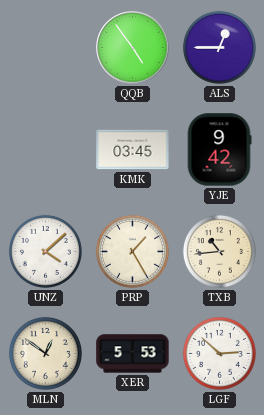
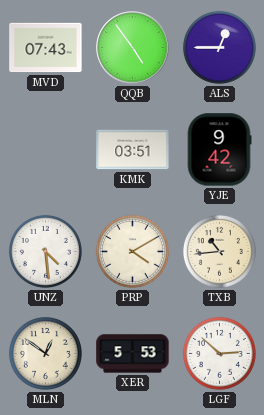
MVD: none -> 07:43
KMK: 03:45 -> 03:51
UNZ: 4:08 -> 4:29
PRP: 1:25 -> 4:10
